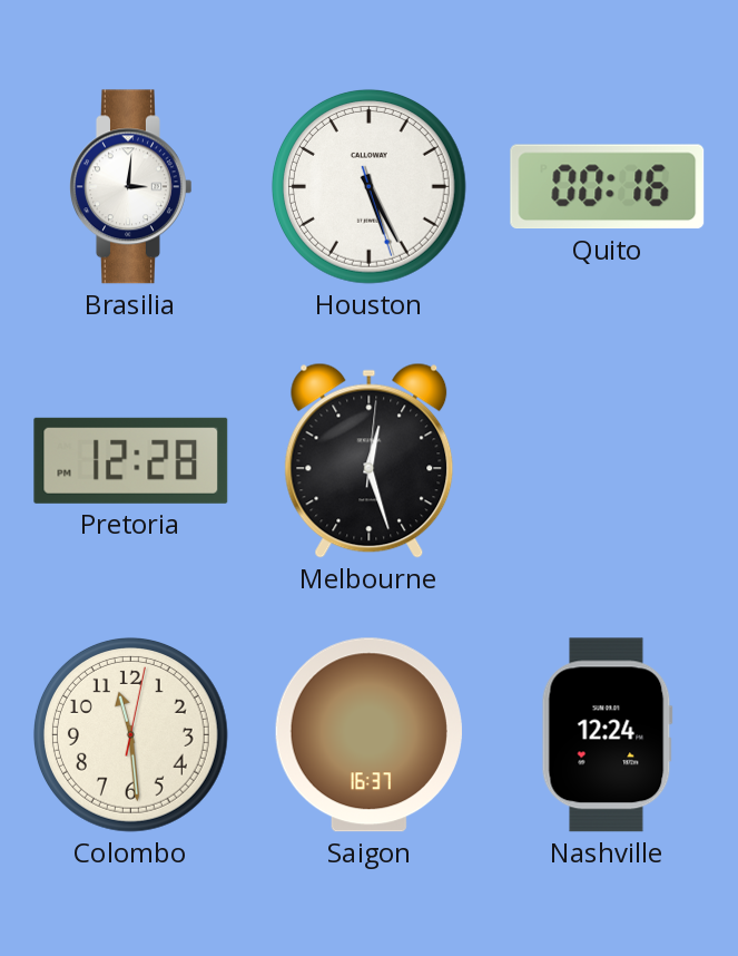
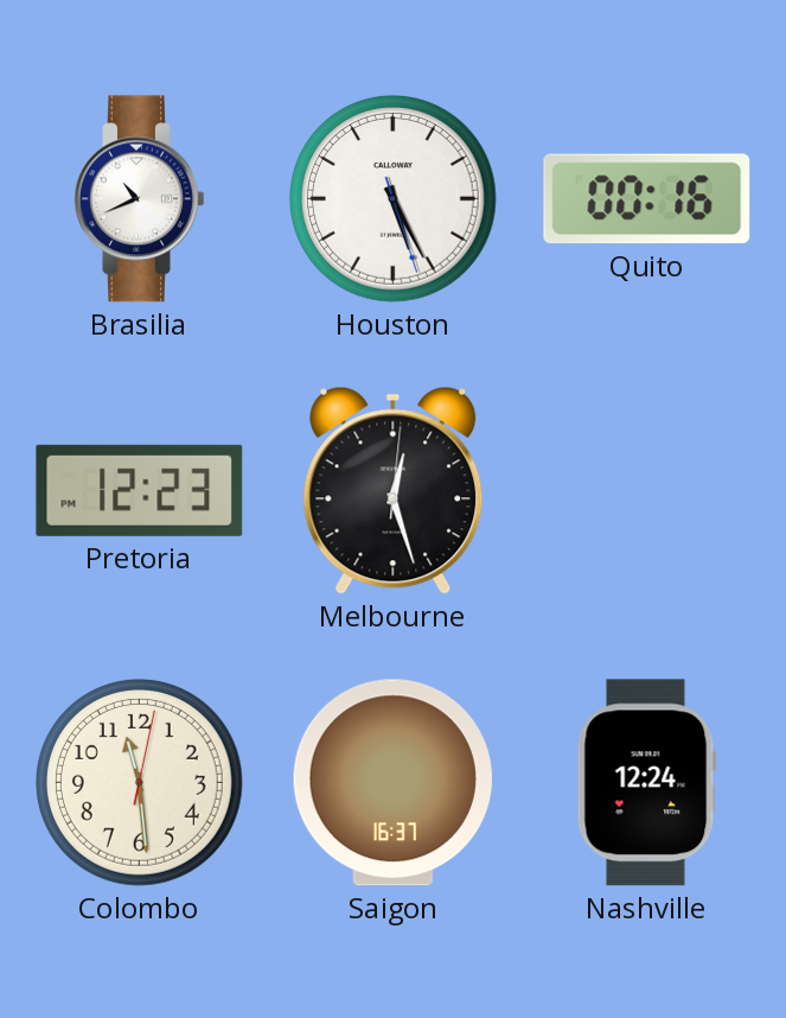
Brasilia: 3:01 -> 10:41
Pretoria: 12:28 -> 12:23
